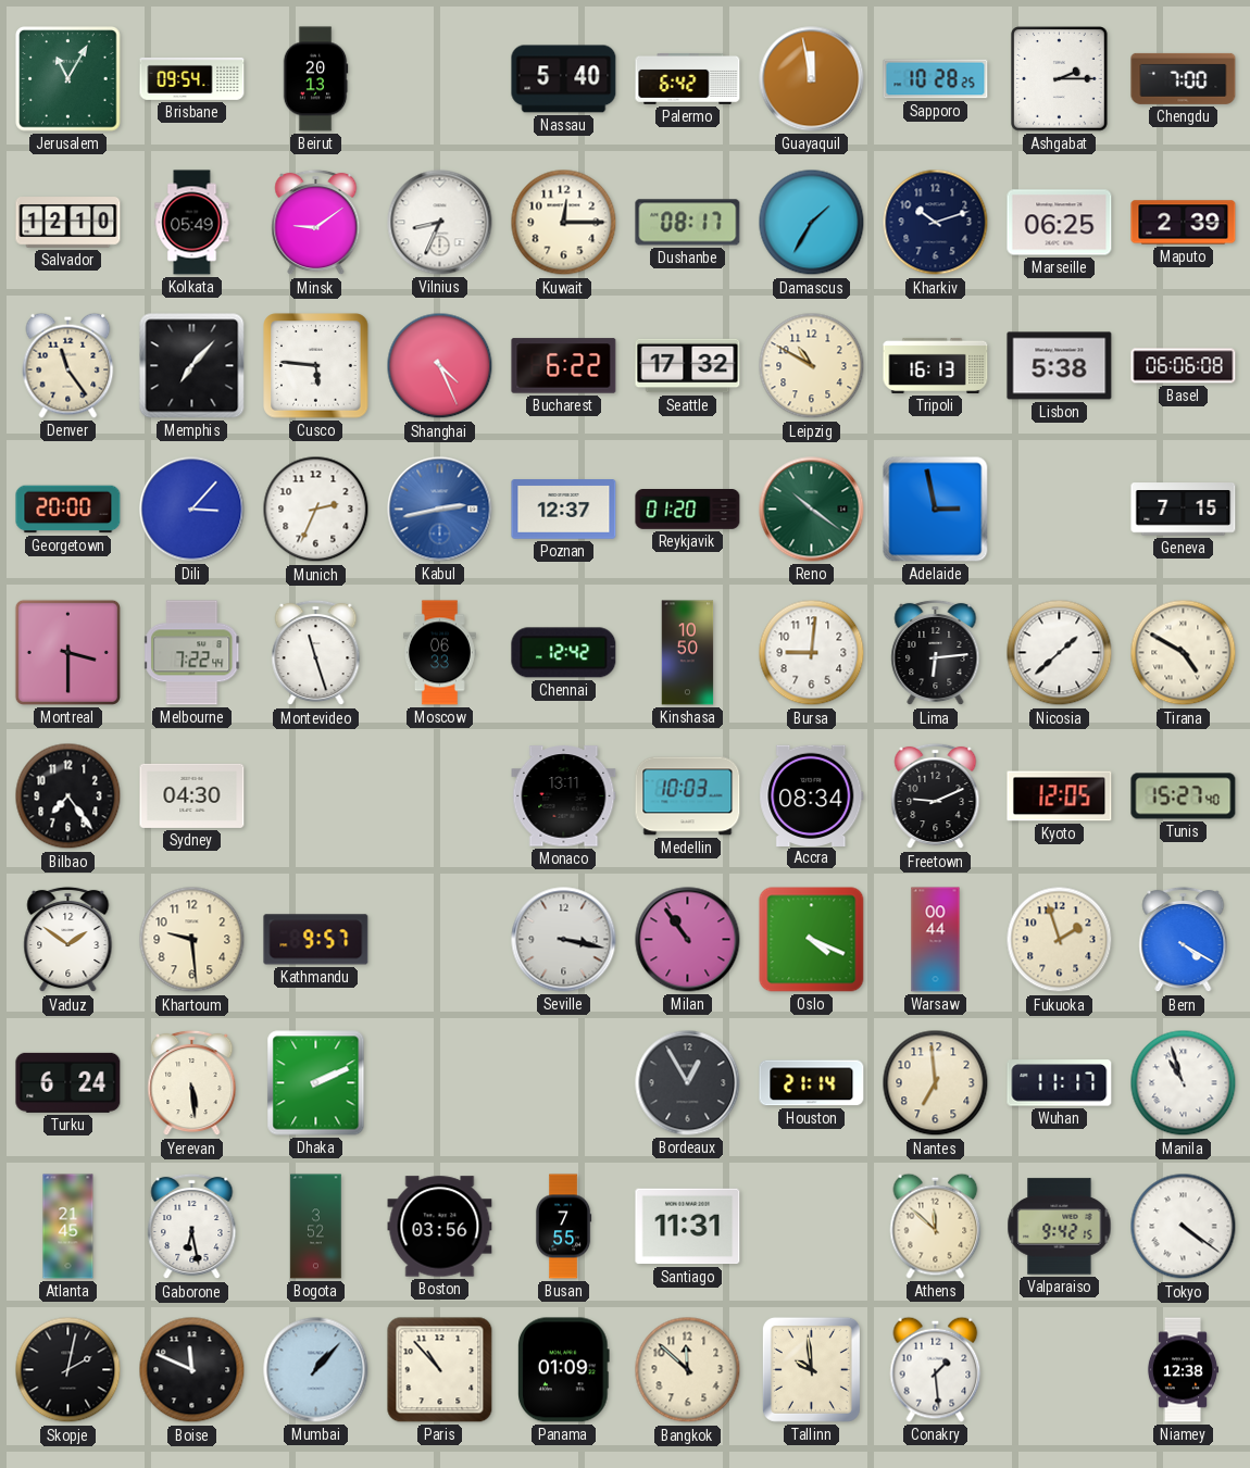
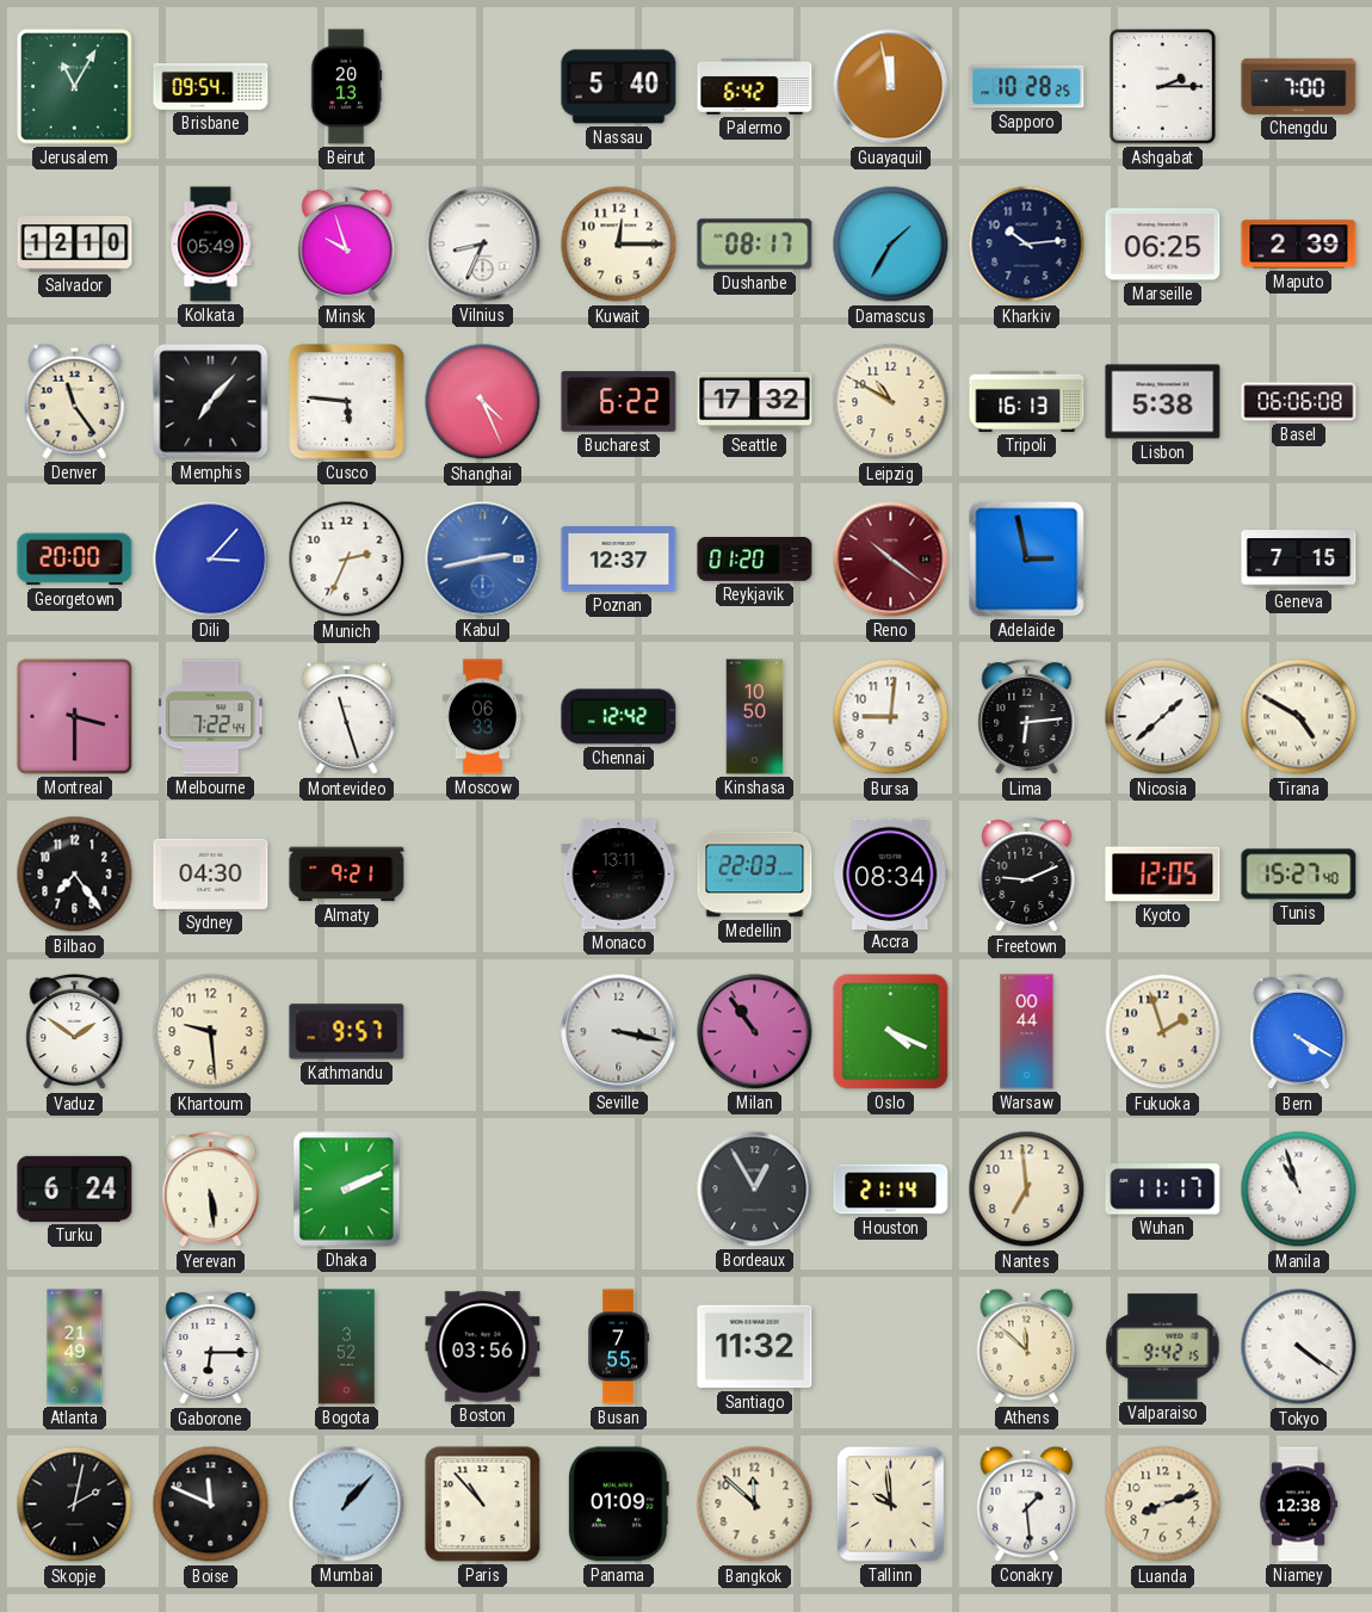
Minsk: 9:09 -> 9:57
Kharkiv: 10:12 -> 10:14
Reno dial: green -> burgundy
Almaty: none -> 9:21
Medellin: 10:03 -> 22:03
Atlanta: 21:45 -> 21:49
Gaborone: 6:28 -> 6:15
Santiago: 11:31 -> 11:32
Luanda: none -> 8:12
